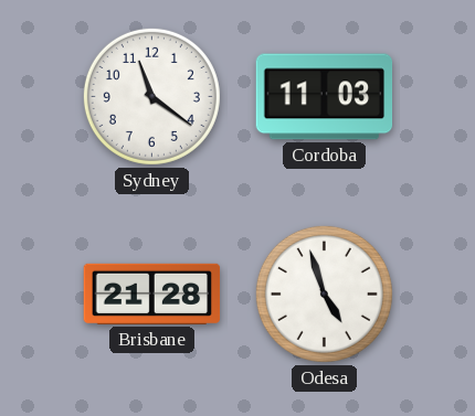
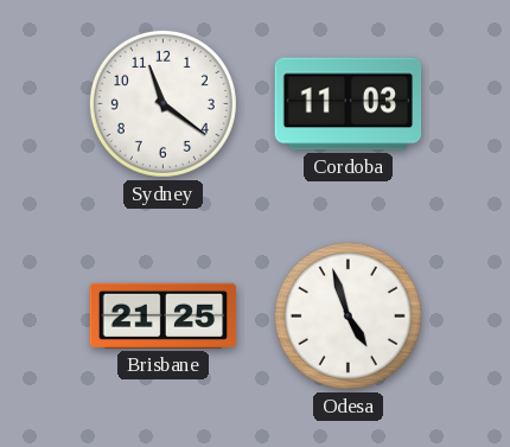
Brisbane: 21:28 -> 21:25
